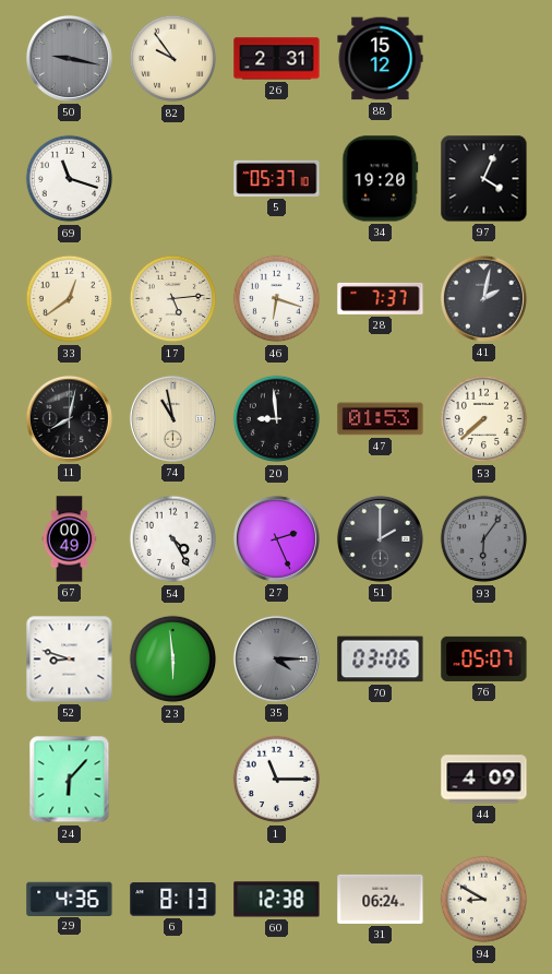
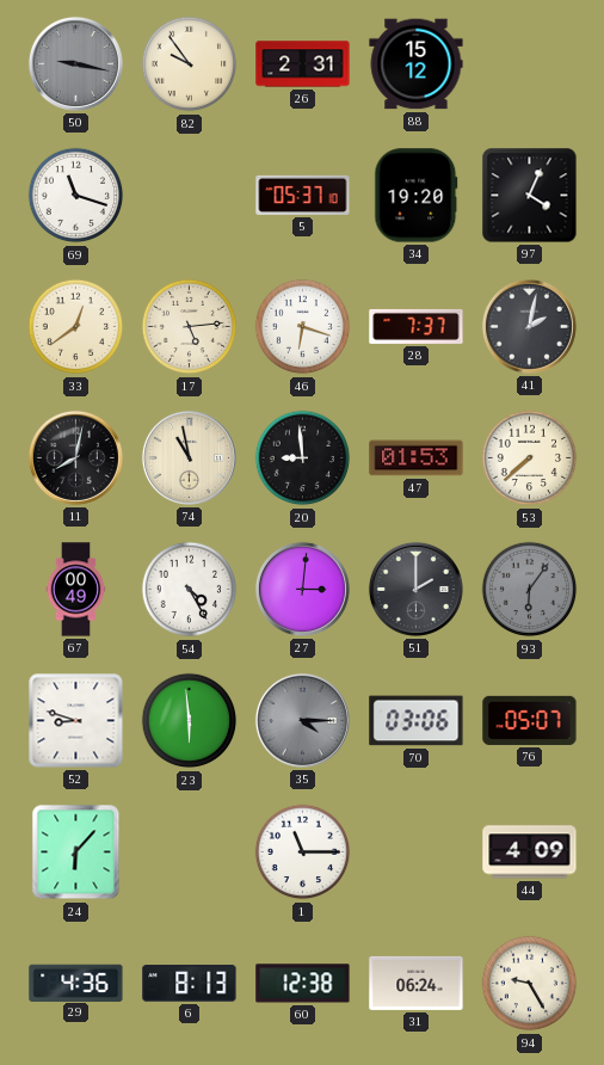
27: 2:26 -> 3:01
94: 8:50 -> 9:25
